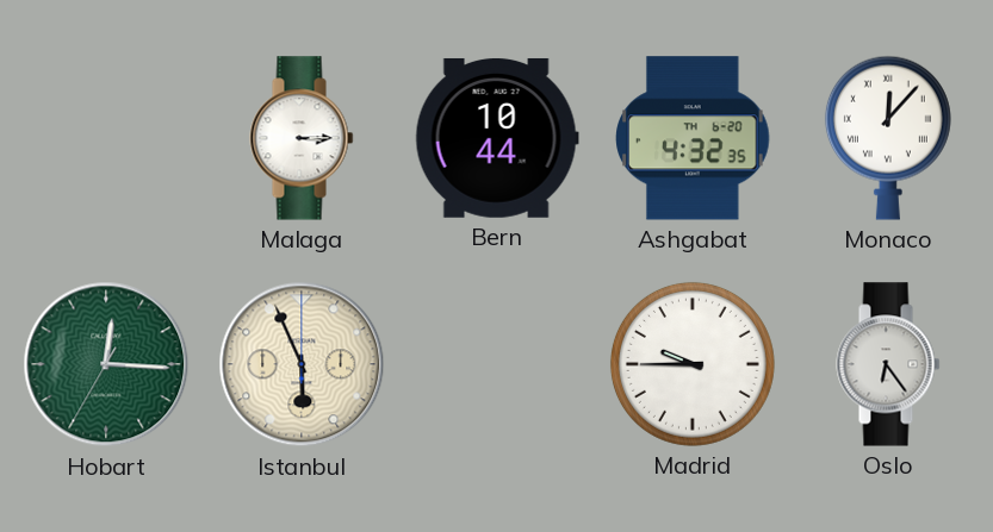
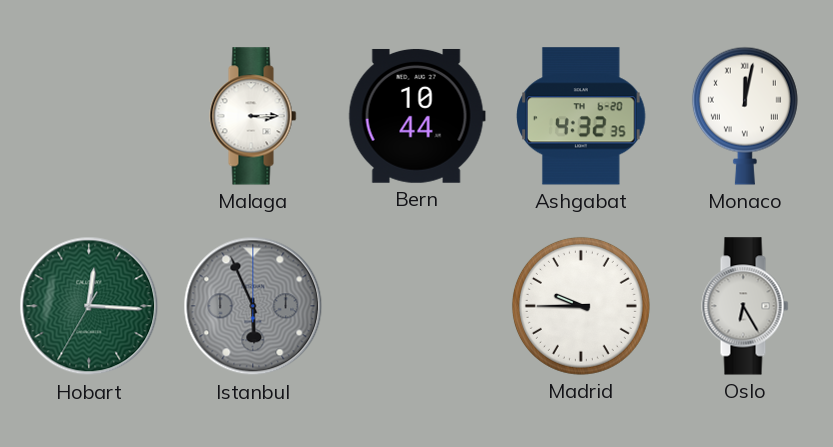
Monaco: 12:07 -> 12:02
Istanbul dial: cream -> grey
Oslo: 6:24 -> 6:25
